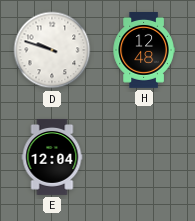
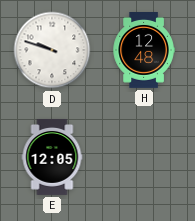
E: 12:04 -> 12:05
